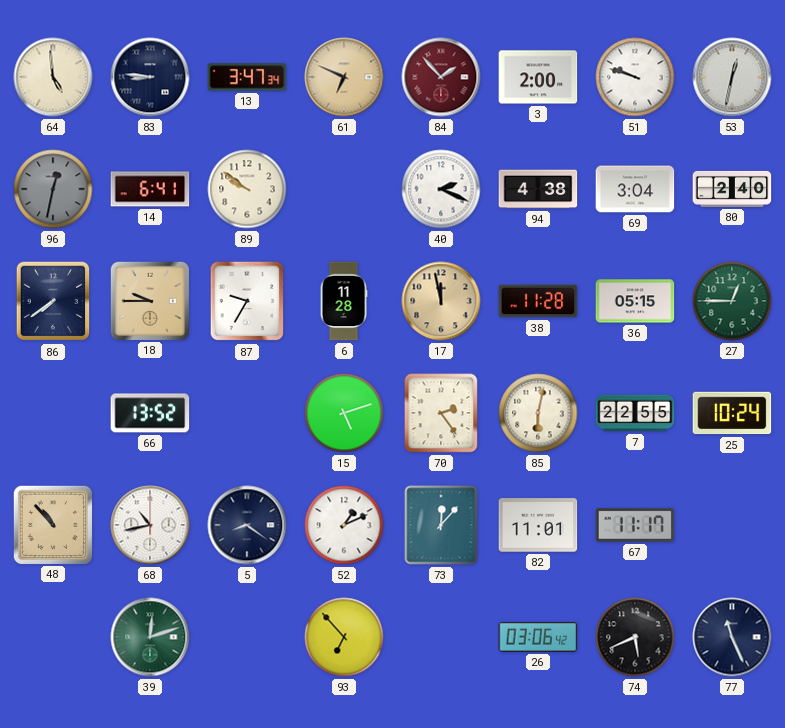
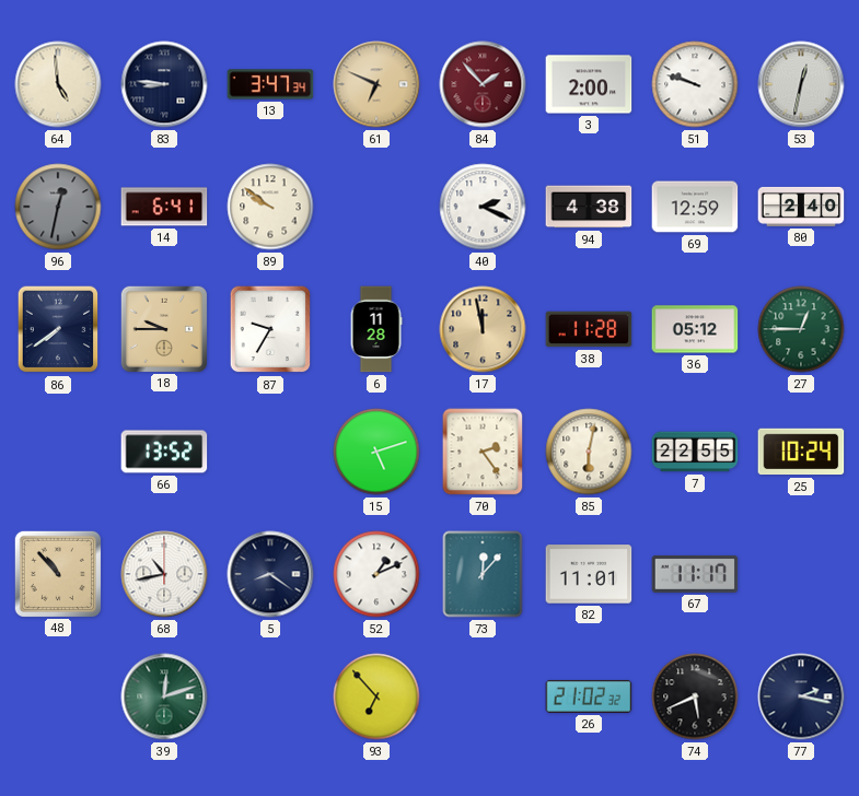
69: 3:04 -> 12:59
36: 05:15 -> 05:12
26: 03:06 -> 21:02
77: 11:26 -> 2:17
